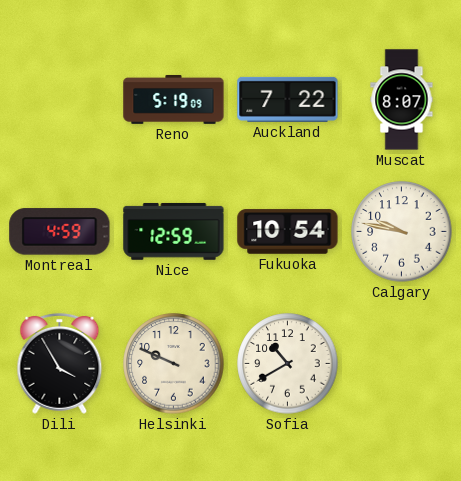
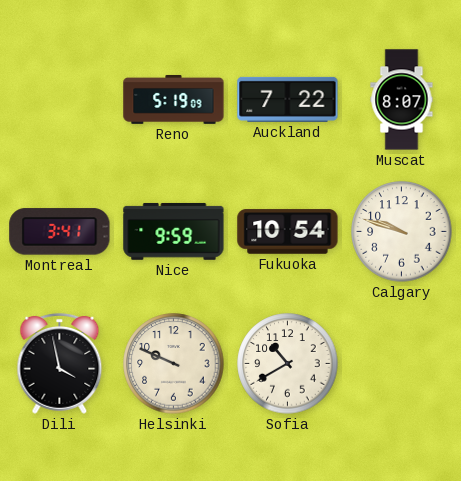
Montreal: 4:59 -> 3:41
Nice: 12:59 -> 9:59
Calgary: 9:47 -> 9:48
Dili: 3:55 -> 3:58
